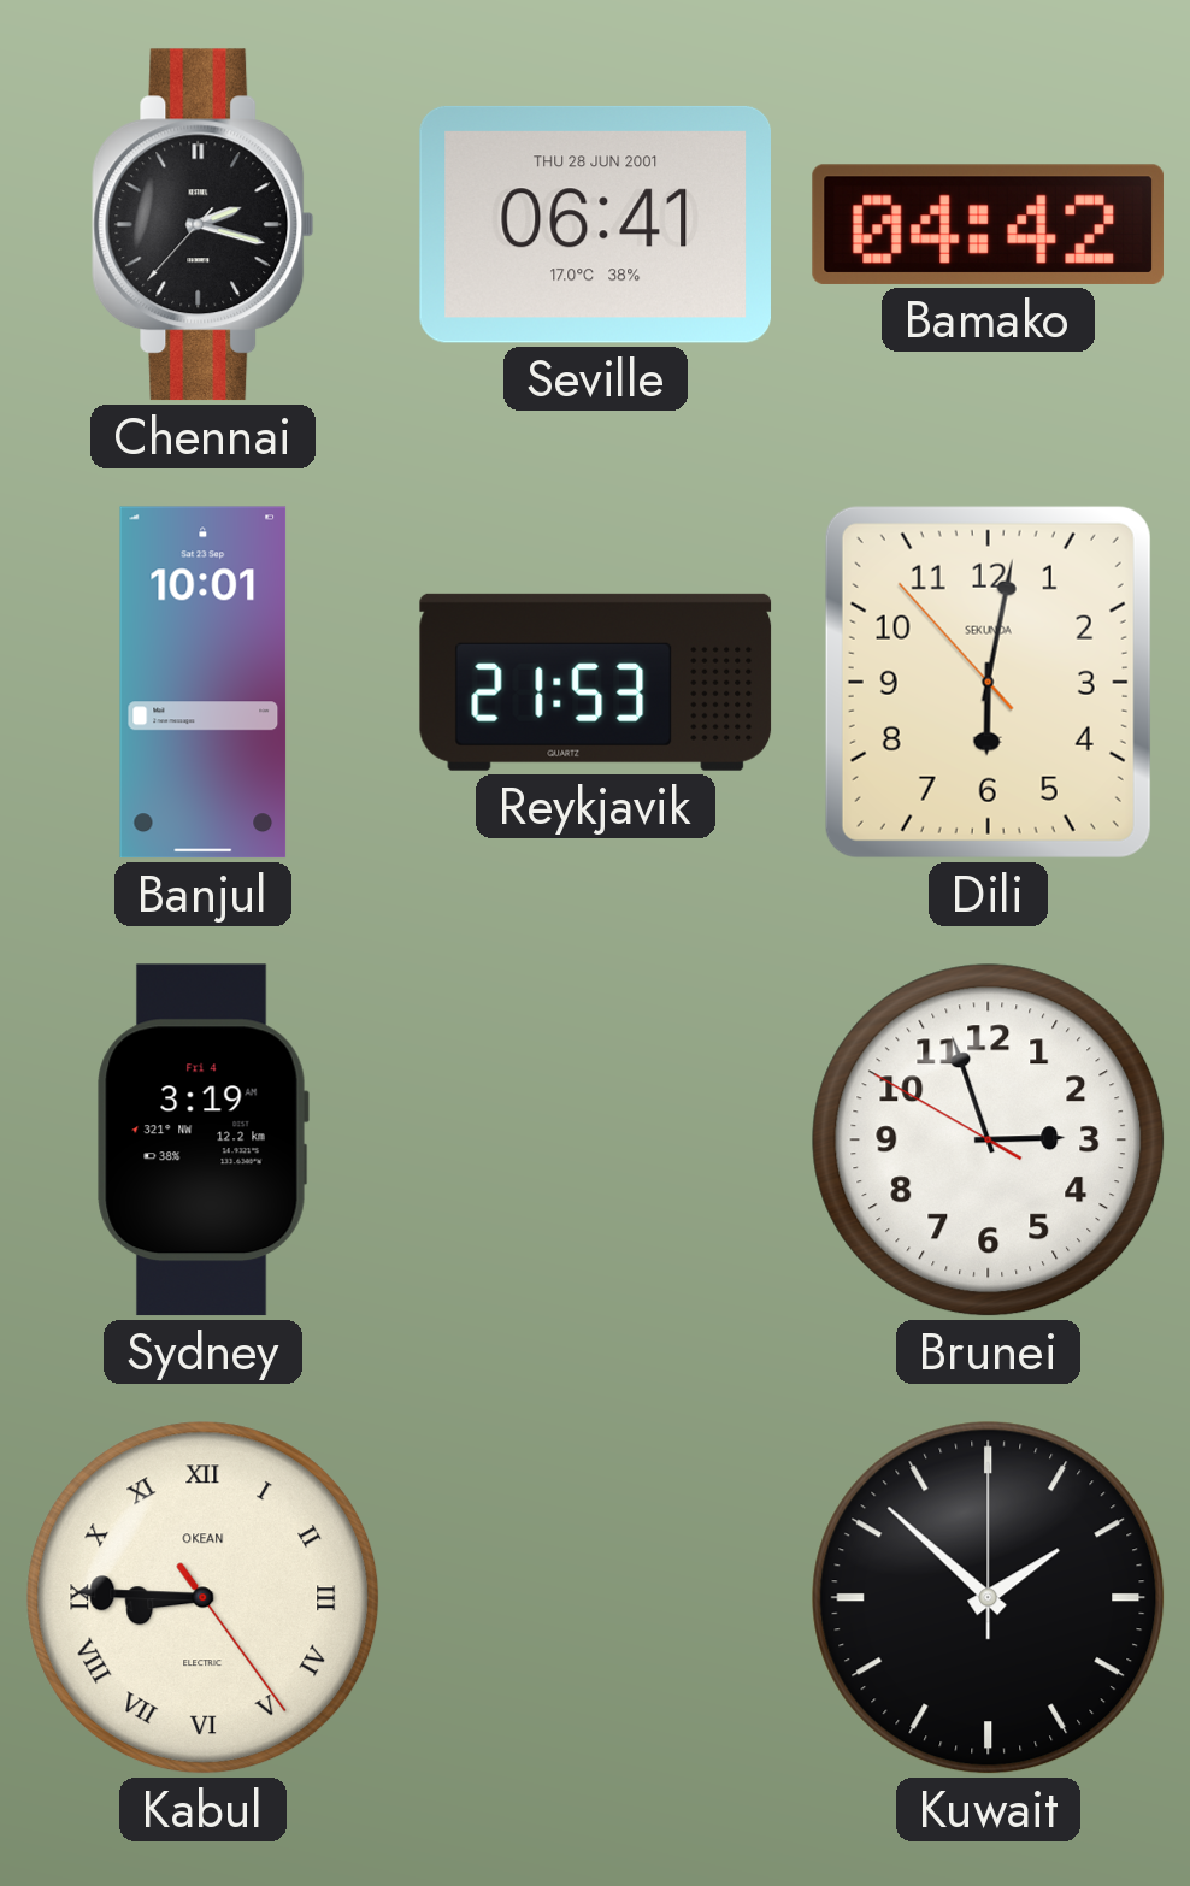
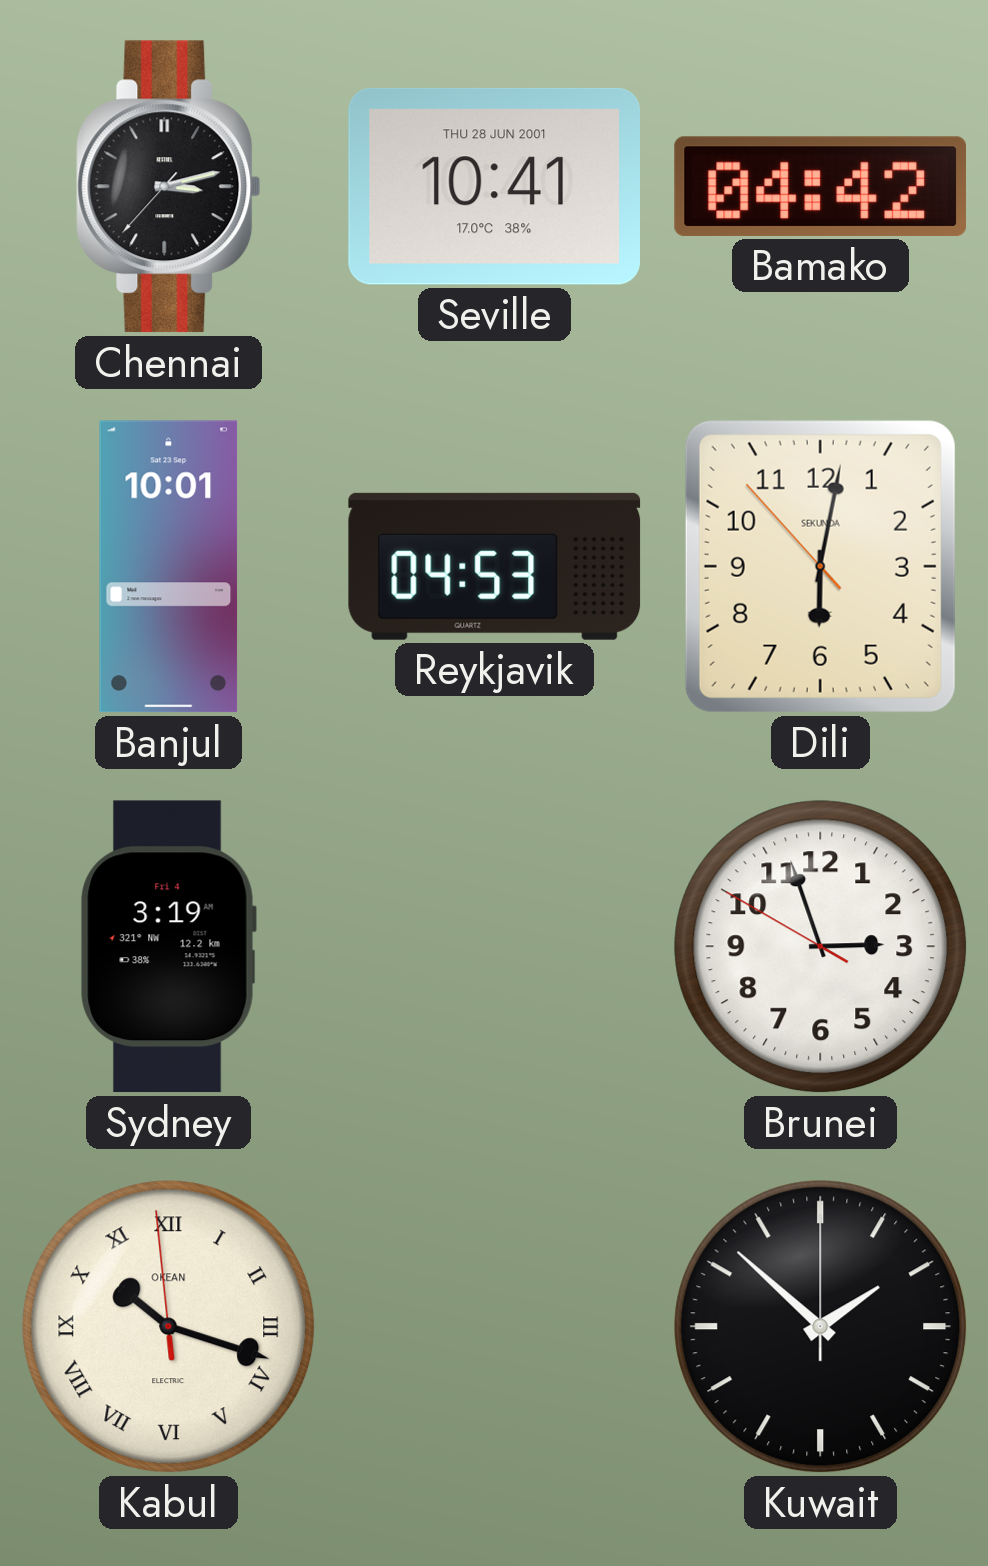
Chennai: 2:17 -> 3:12
Seville: 06:41 -> 10:41
Reykjavik: 21:53 -> 04:53
Kabul: 8:45 -> 10:17
